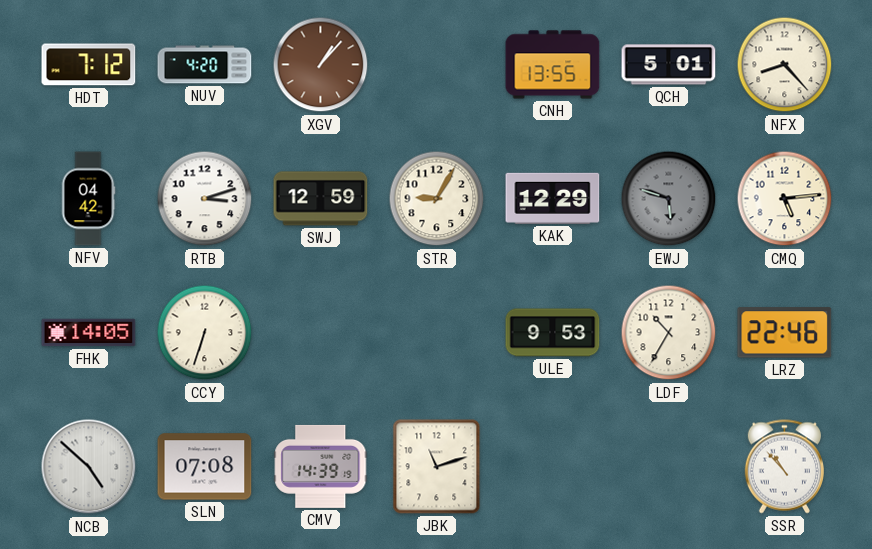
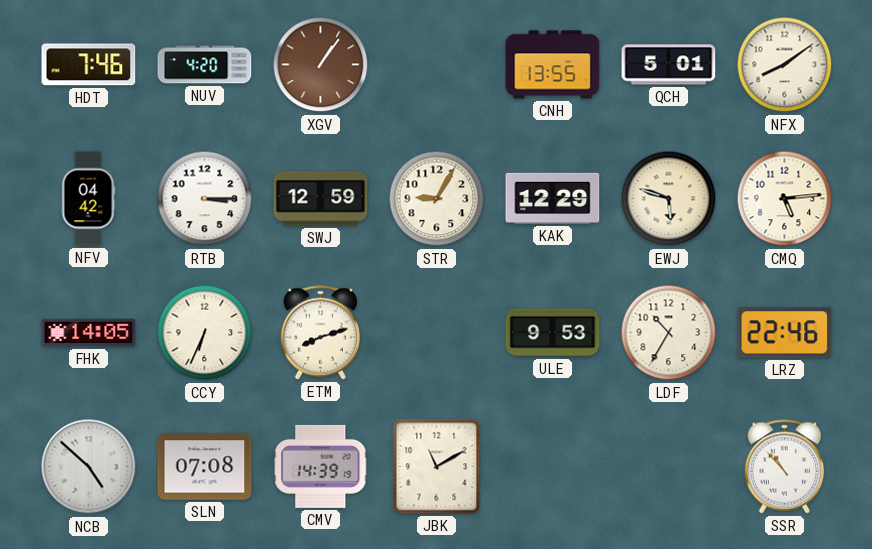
HDT: 7:12 -> 7:46
XGV: 1:07 -> 1:06
NFX: 8:23 -> 8:09
RTB: 3:12 -> 3:15
EWJ dial: grey -> cream
CCY: 6:33 -> 6:34
ETM: none -> 8:12
JBK: 11:12 -> 11:10
